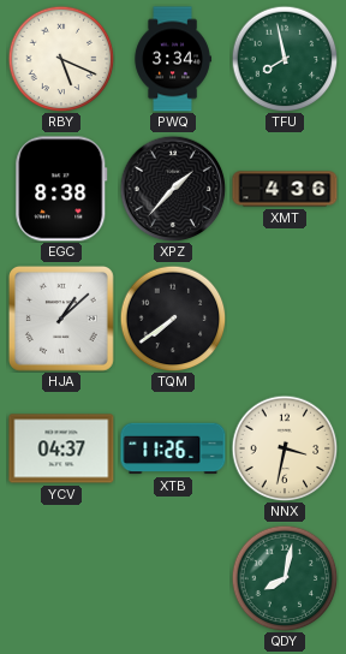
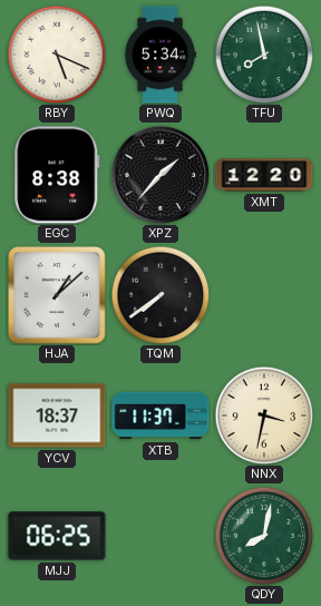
PWQ: 3:34 -> 5:34
XMT: 4:36 -> 12:20
YCV: 04:37 -> 18:37
XTB: 11:26 -> 11:37
MJJ: none -> 06:25
